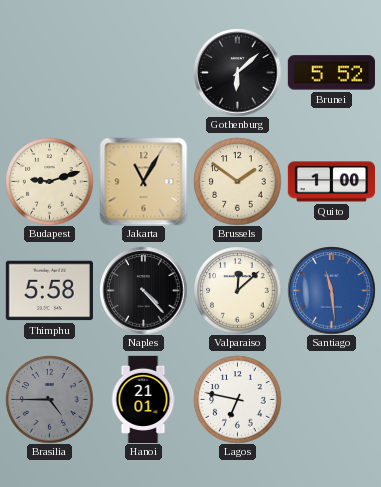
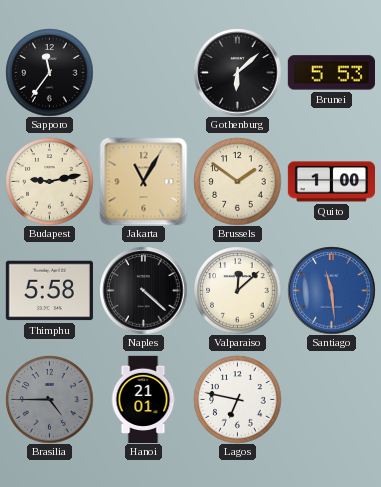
Sapporo: none -> 11:36
Brunei: 5:52 -> 5:53
Budapest: 9:12 -> 9:13
Naples: 4:23 -> 4:22
